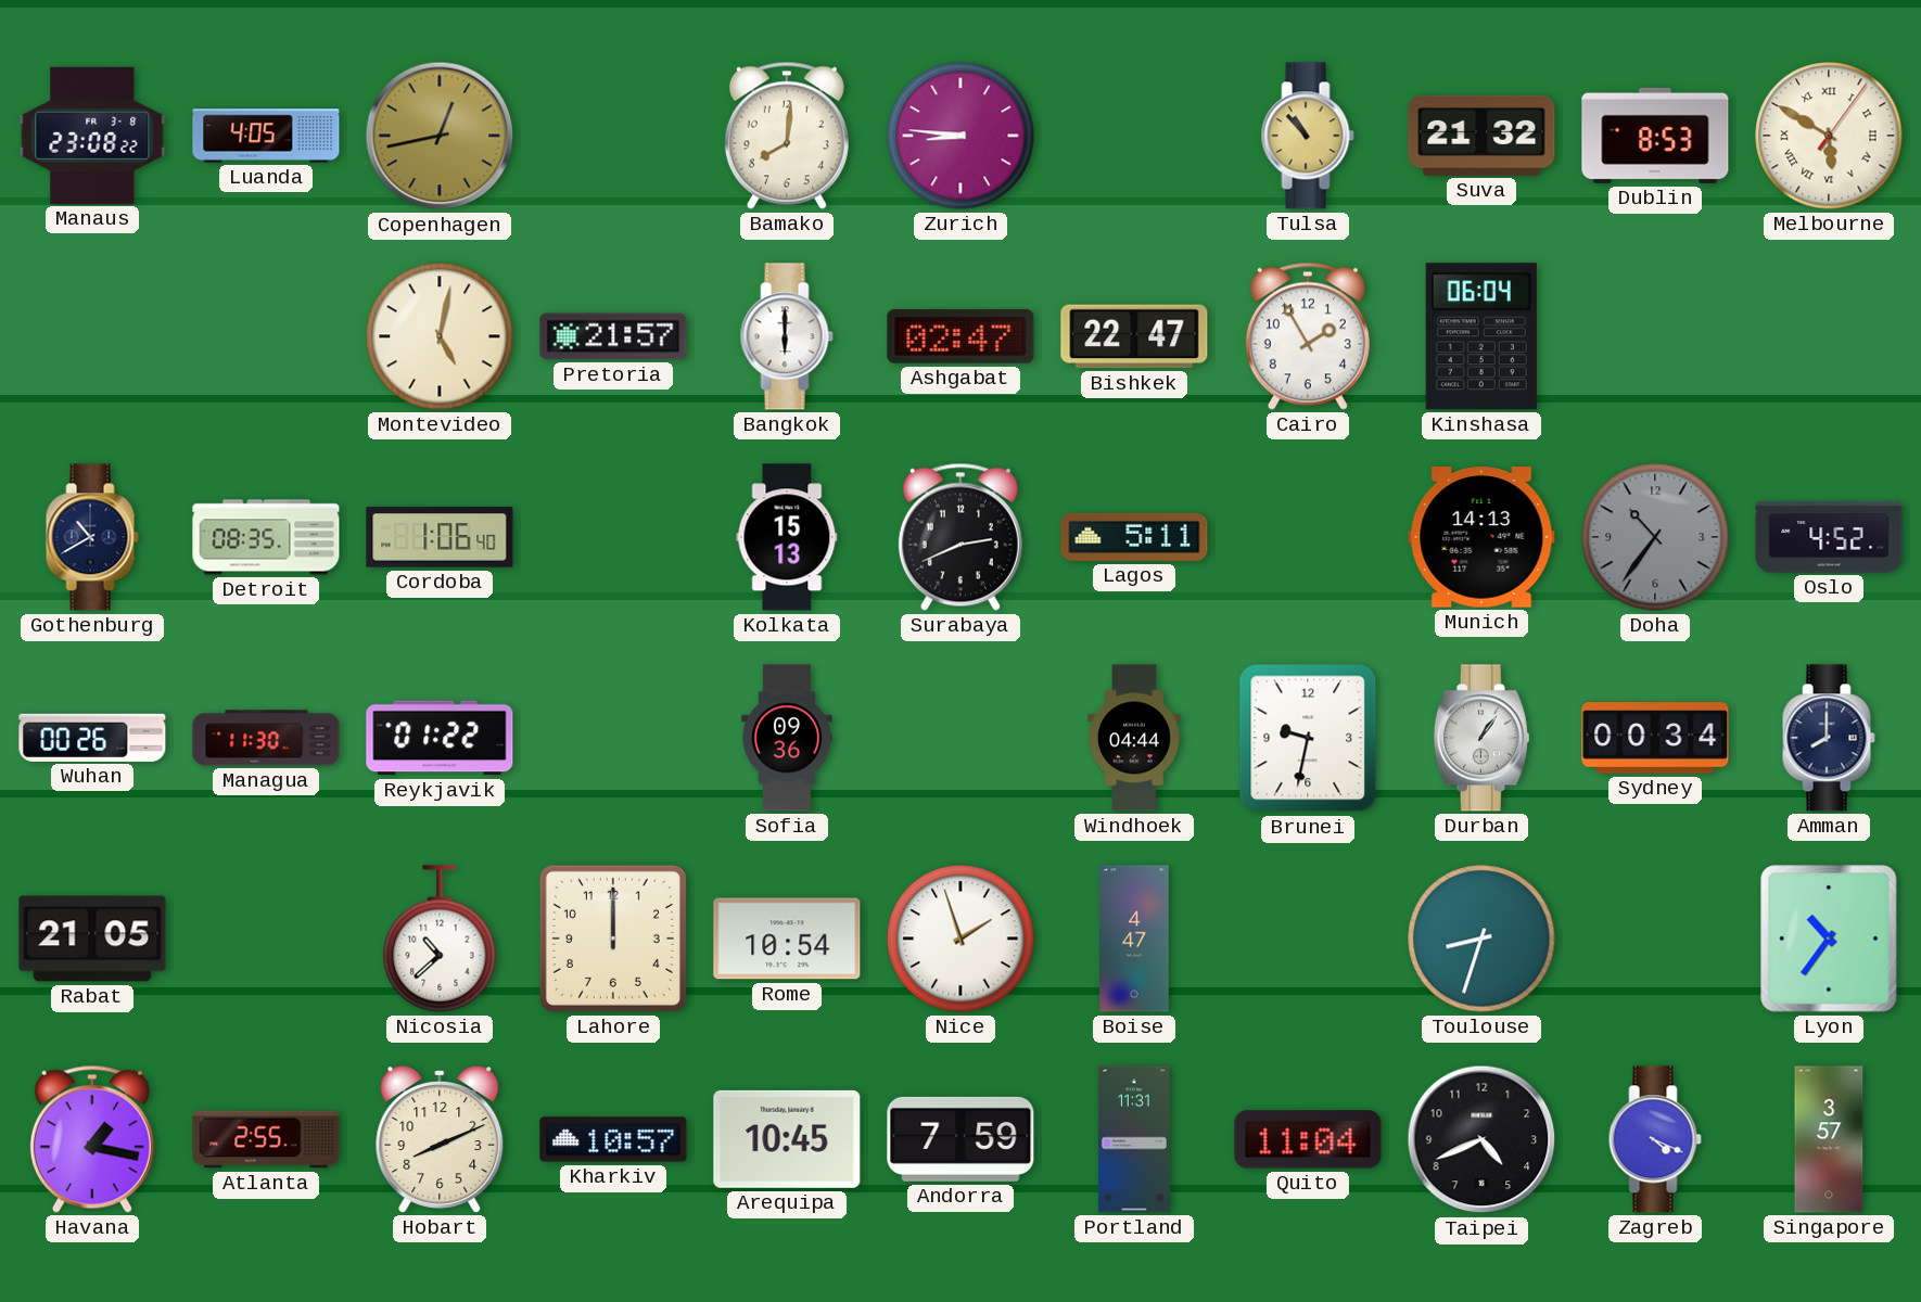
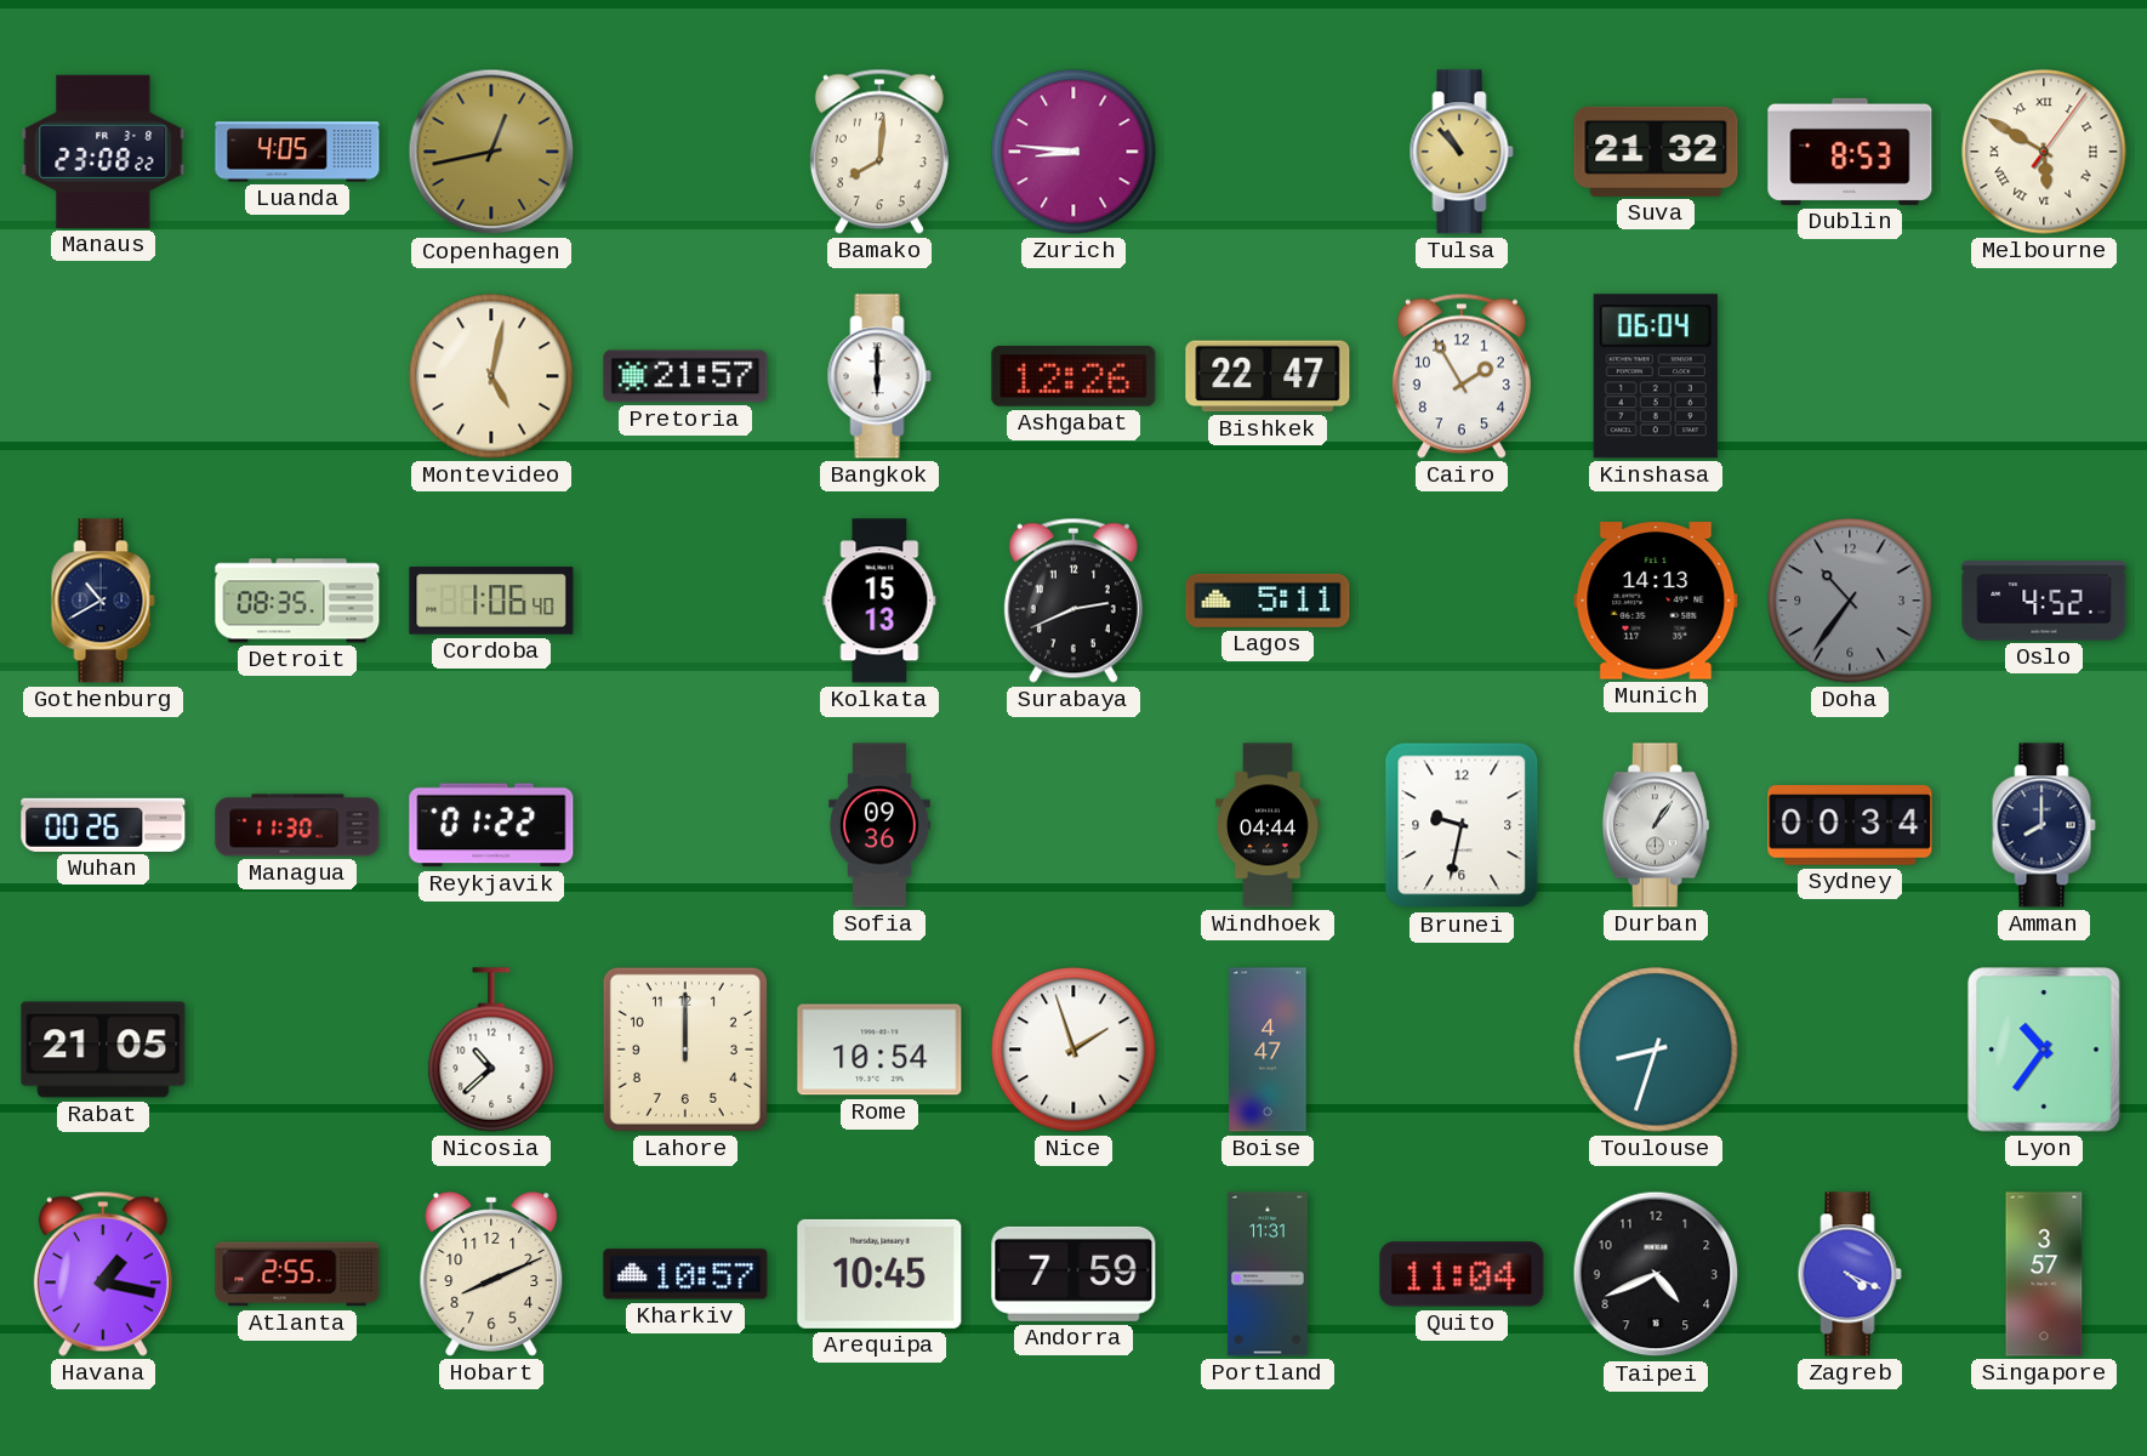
Ashgabat: 02:47 -> 12:26
